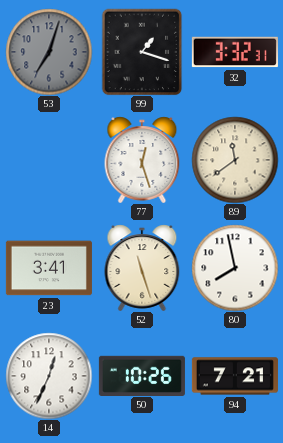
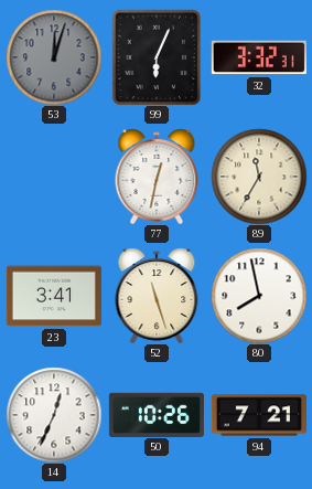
53: 7:03 -> 12:03
99: 1:18 -> 6:04
77: 12:27 -> 12:32
89: 11:39 -> 11:35
